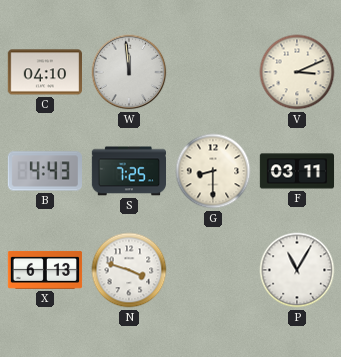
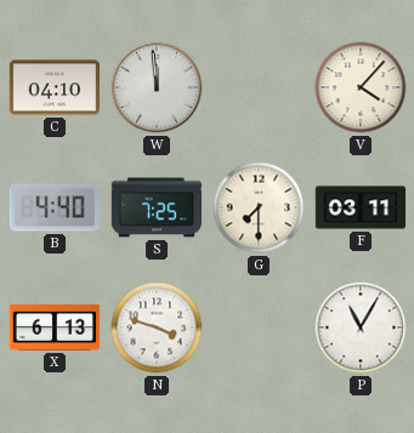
V: 3:11 -> 4:07
B: 4:43 -> 4:40
G: 8:30 -> 7:30
